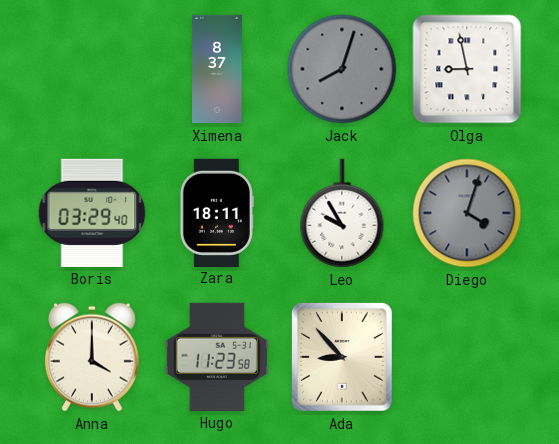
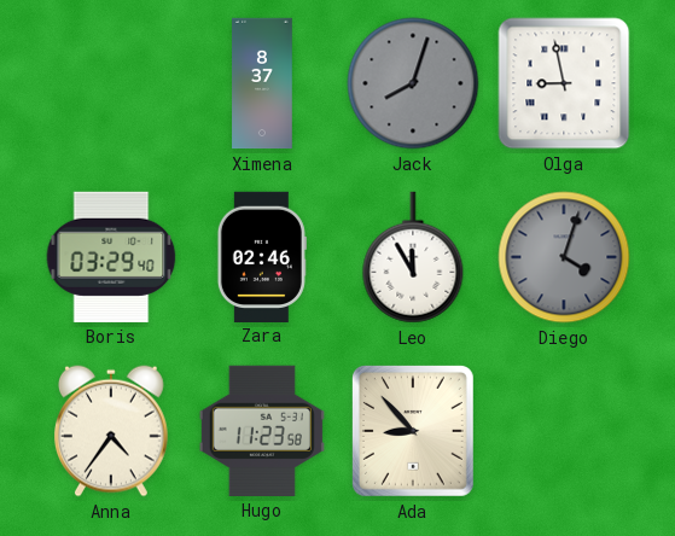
Zara: 18:11 -> 02:46
Leo: 9:55 -> 11:55
Anna: 4:00 -> 4:36
